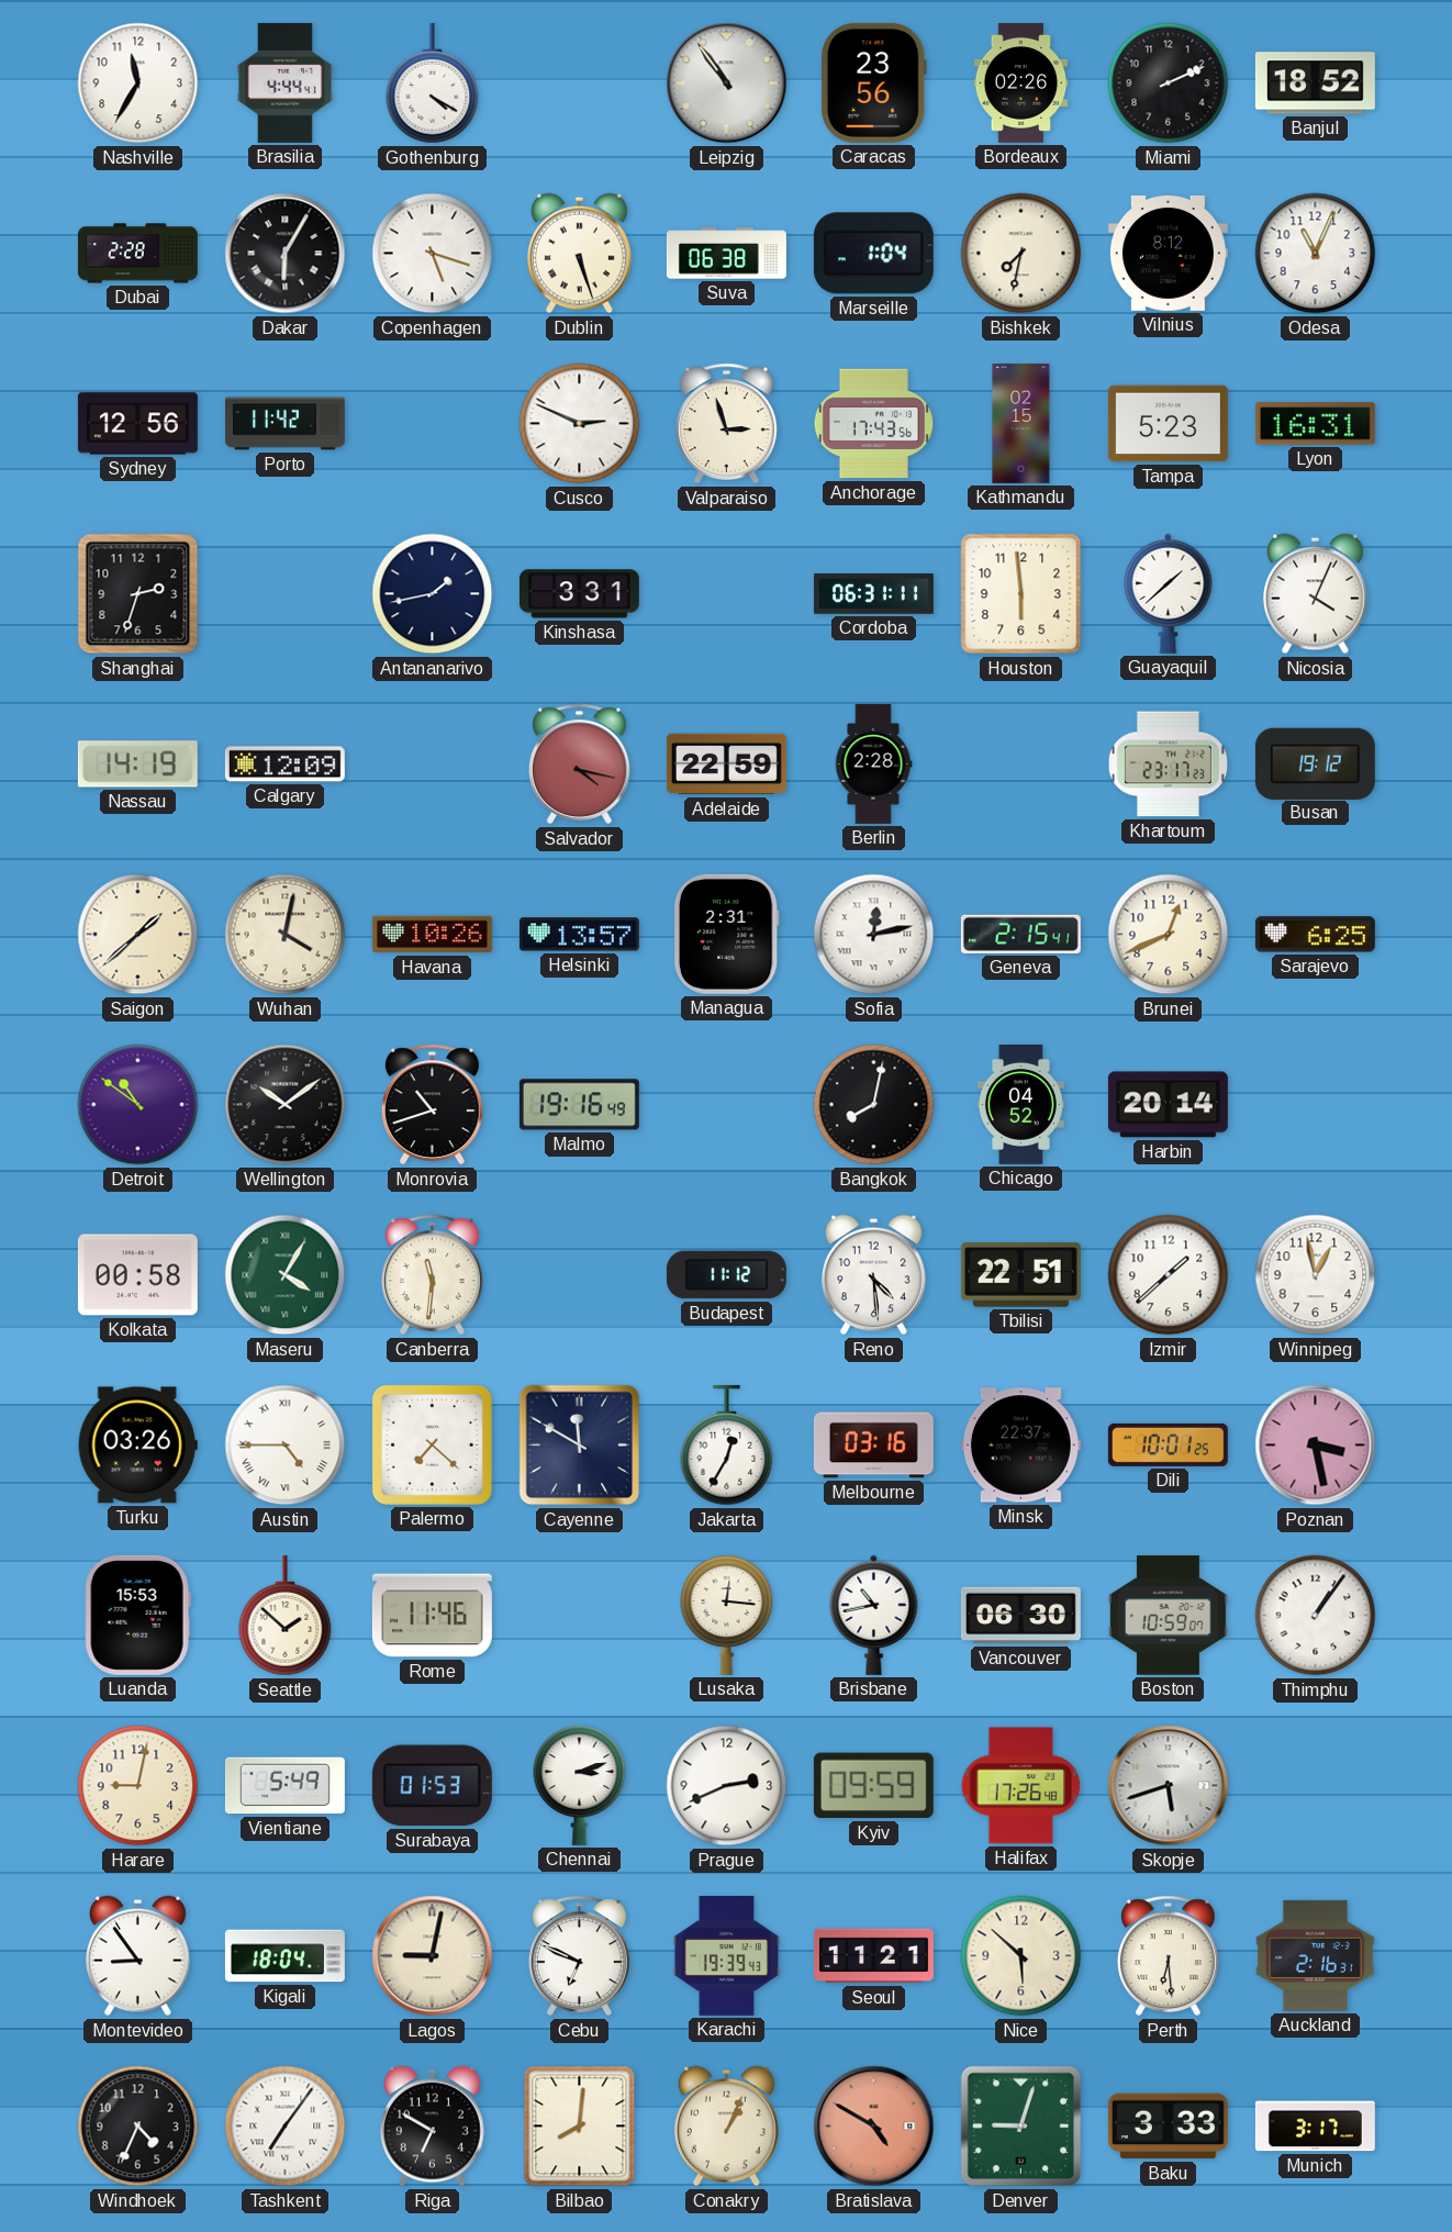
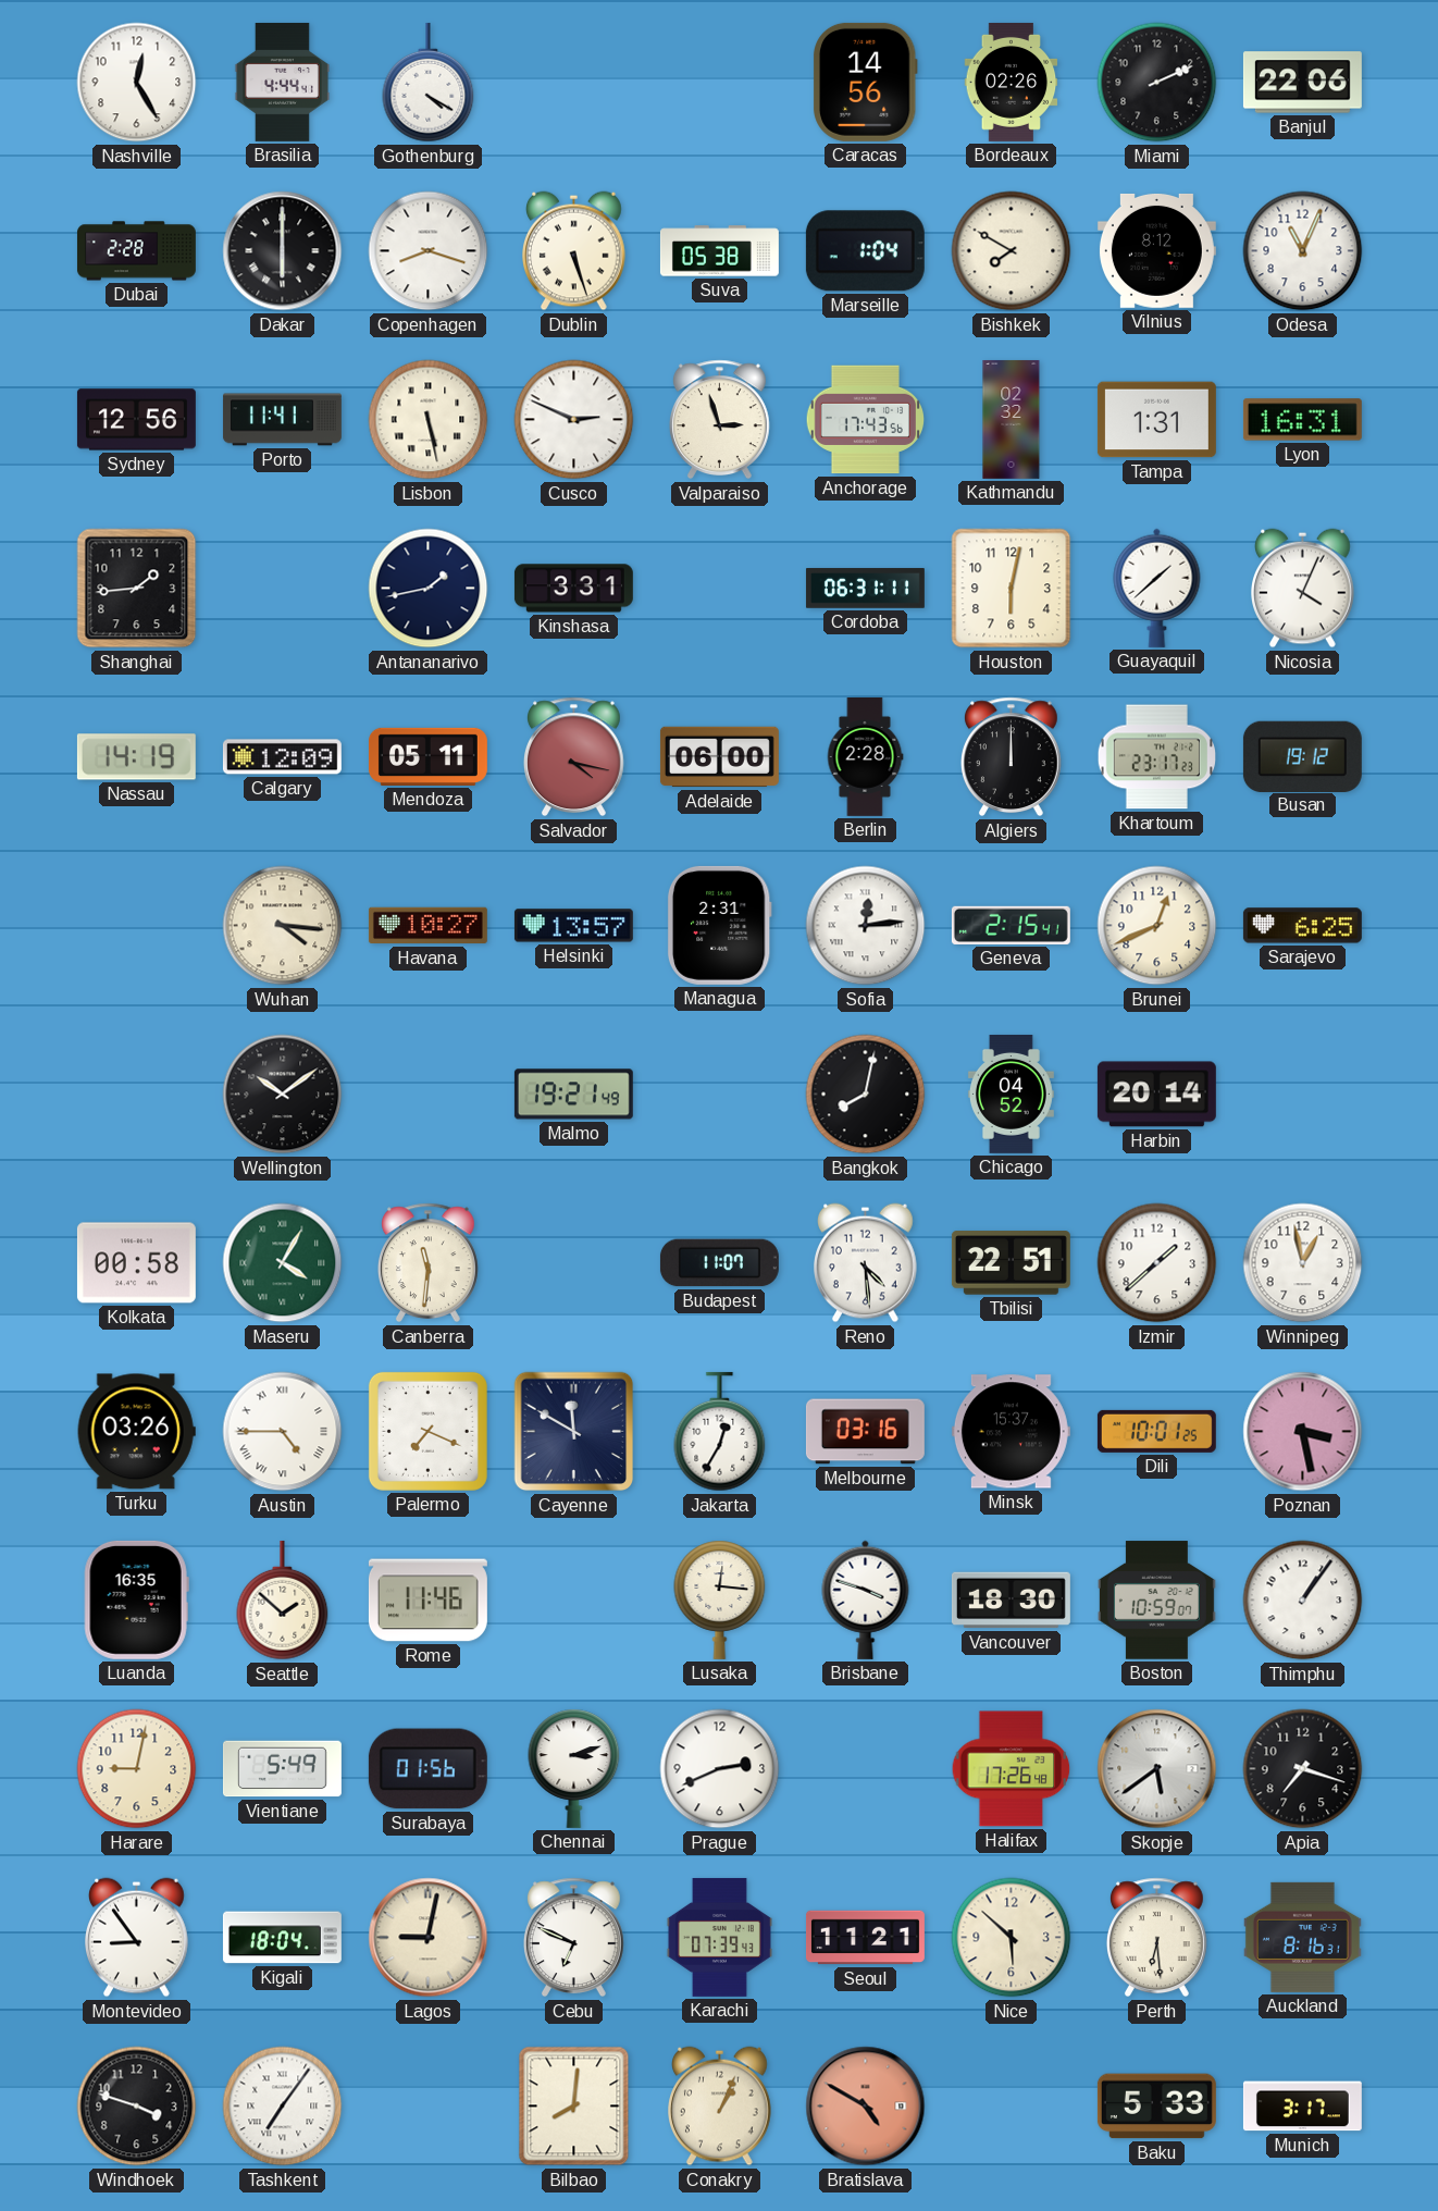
Nashville: 11:35 -> 12:25
Leipzig: 10:54 -> none
Caracas: 23:56 -> 14:56
Banjul: 18:52 -> 22:06
Dakar: 6:05 -> 6:00
Copenhagen: 5:18 -> 8:18
Suva: 06:38 -> 05:38
Bishkek: 7:32 -> 7:50
Porto: 11:42 -> 11:41
Lisbon: none -> 5:28
Kathmandu: 02:15 -> 02:32
Tampa: 5:23 -> 1:31
Shanghai: 2:33 -> 1:44
Houston: 5:59 -> 6:02
Mendoza: none -> 05:11
Adelaide: 22:59 -> 06:00
Algiers: none -> 12:00
Saigon: 1:38 -> none
Wuhan: 4:02 -> 4:16
Havana: 10:26 -> 10:27
Sofia: 12:13 -> 12:14
Detroit: 10:51 -> none
Monrovia: 10:42 -> none
Malmo: 19:16 -> 19:21
Budapest: 11:12 -> 11:07
Palermo: 7:22 -> 7:19
Minsk: 22:37 -> 15:37
Luanda: 15:53 -> 16:35
Brisbane: 10:43 -> 3:48
Vancouver: 06:30 -> 18:30
Surabaya: 01:53 -> 01:56
Kyiv: 09:59 -> none
Skopje: 5:42 -> 5:39
Apia: none -> 7:18
Karachi: 19:39 -> 07:39
Auckland: 2:16 -> 8:16
Windhoek: 4:34 -> 3:48
Riga: 6:50 -> none
Denver: 9:03 -> none
Baku: 3:33 -> 5:33
